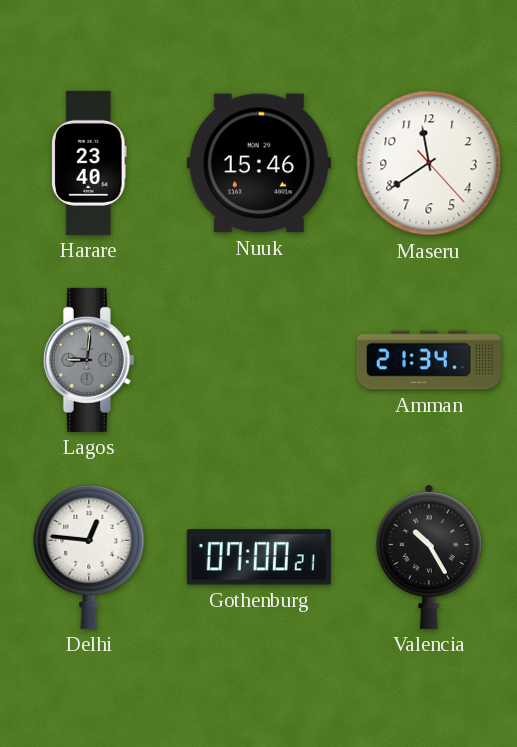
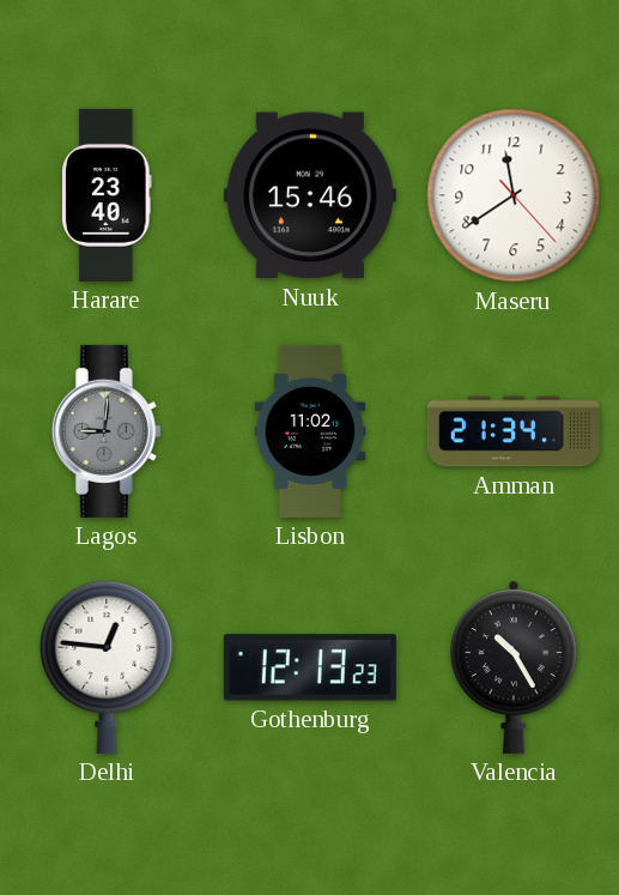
Lisbon: none -> 11:02
Gothenburg: 07:00 -> 12:13
